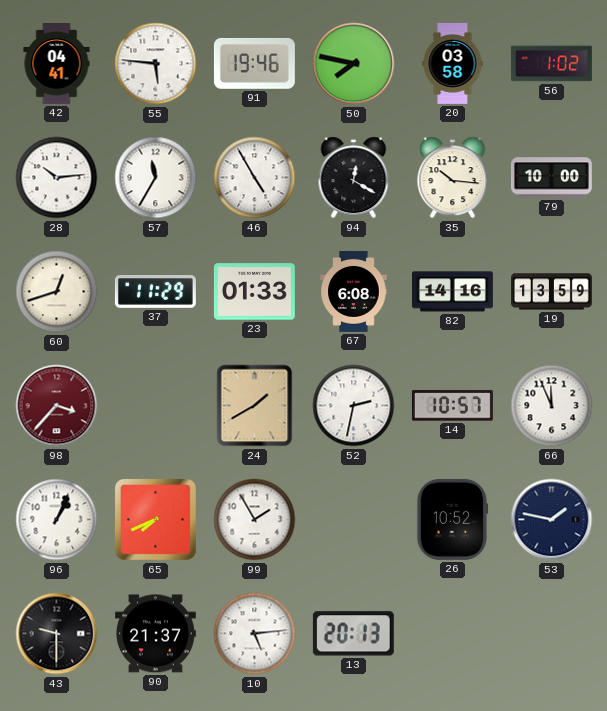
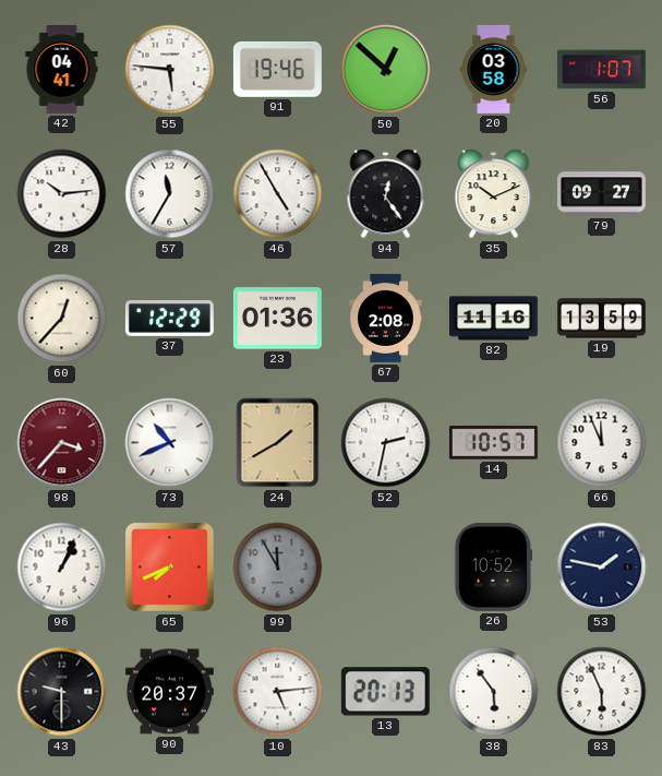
50: 7:47 -> 12:52
56: 1:02 -> 1:07
94: 12:20 -> 12:24
35: 10:16 -> 10:11
79: 10:00 -> 09:27
60: 12:42 -> 12:37
37: 11:29 -> 12:29
23: 01:33 -> 01:36
67: 6:08 -> 2:08
82: 14:16 -> 11:16
73: none -> 10:41
99: 1:55 -> 11:55
99 dial: white -> grey
90: 21:37 -> 20:37
38: none -> 5:54
83: none -> 5:56
